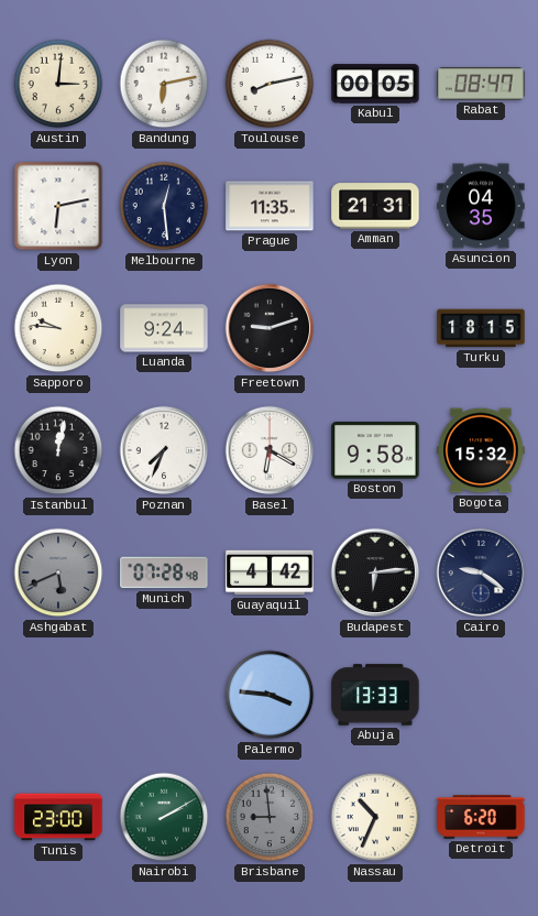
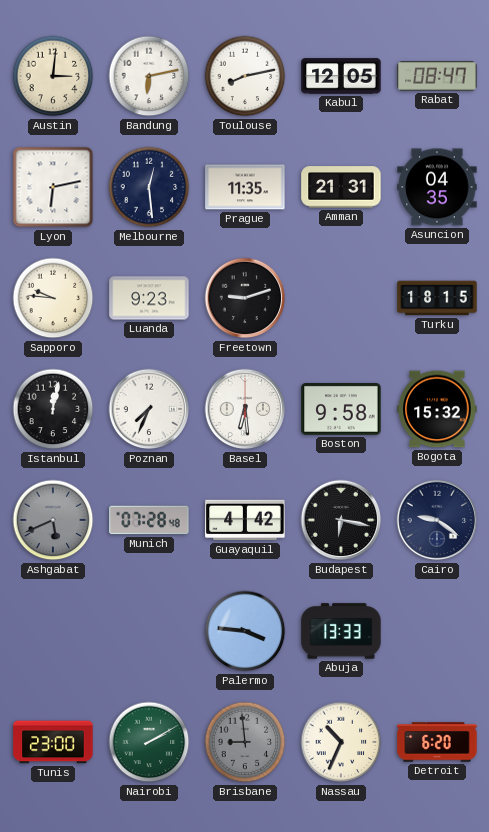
Kabul: 00:05 -> 12:05
Luanda: 9:24 -> 9:23
Basel: 6:20 -> 6:29
Budapest: 6:14 -> 6:17
